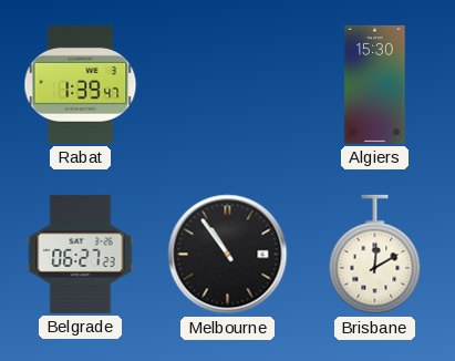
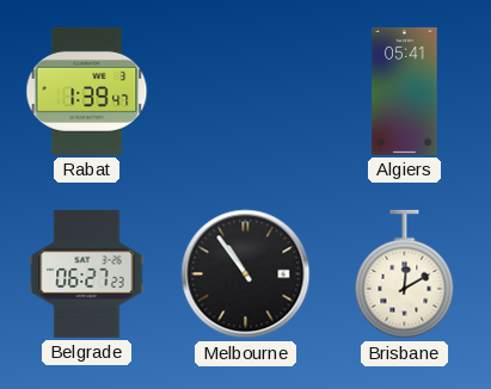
Algiers: 15:30 -> 05:41
